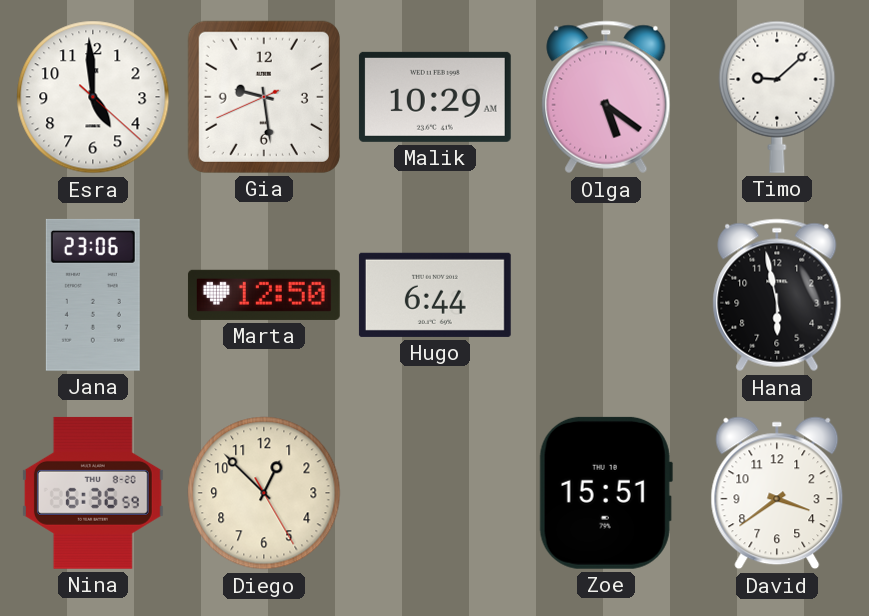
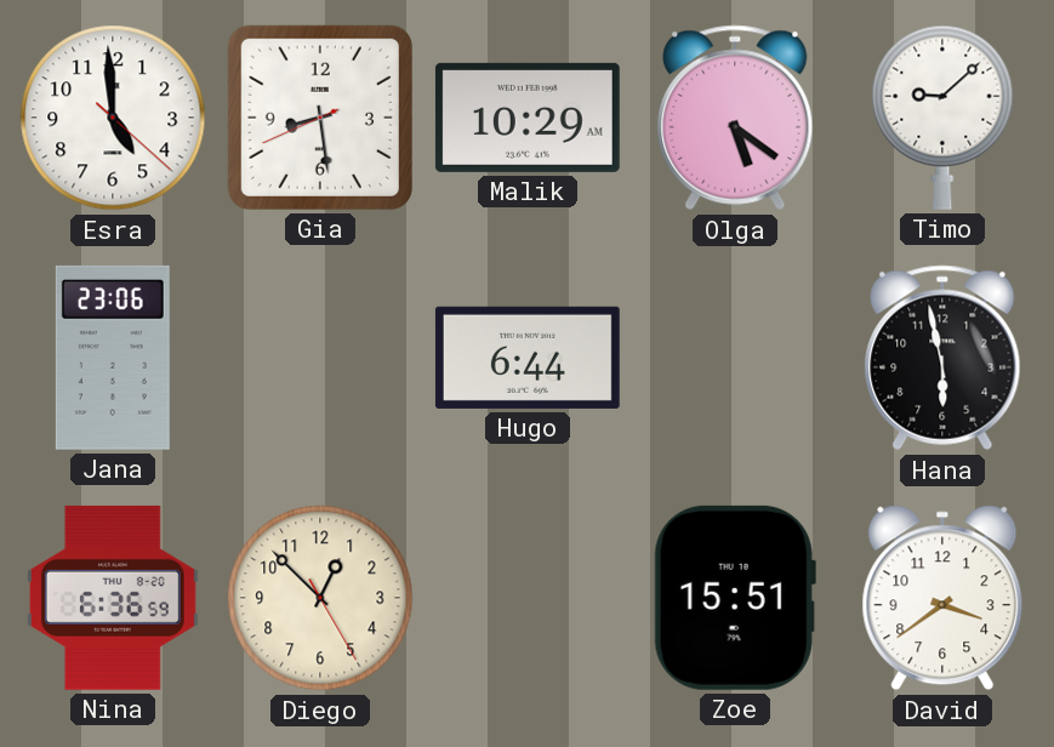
Gia: 9:28 -> 8:28
Marta: 12:50 -> none
